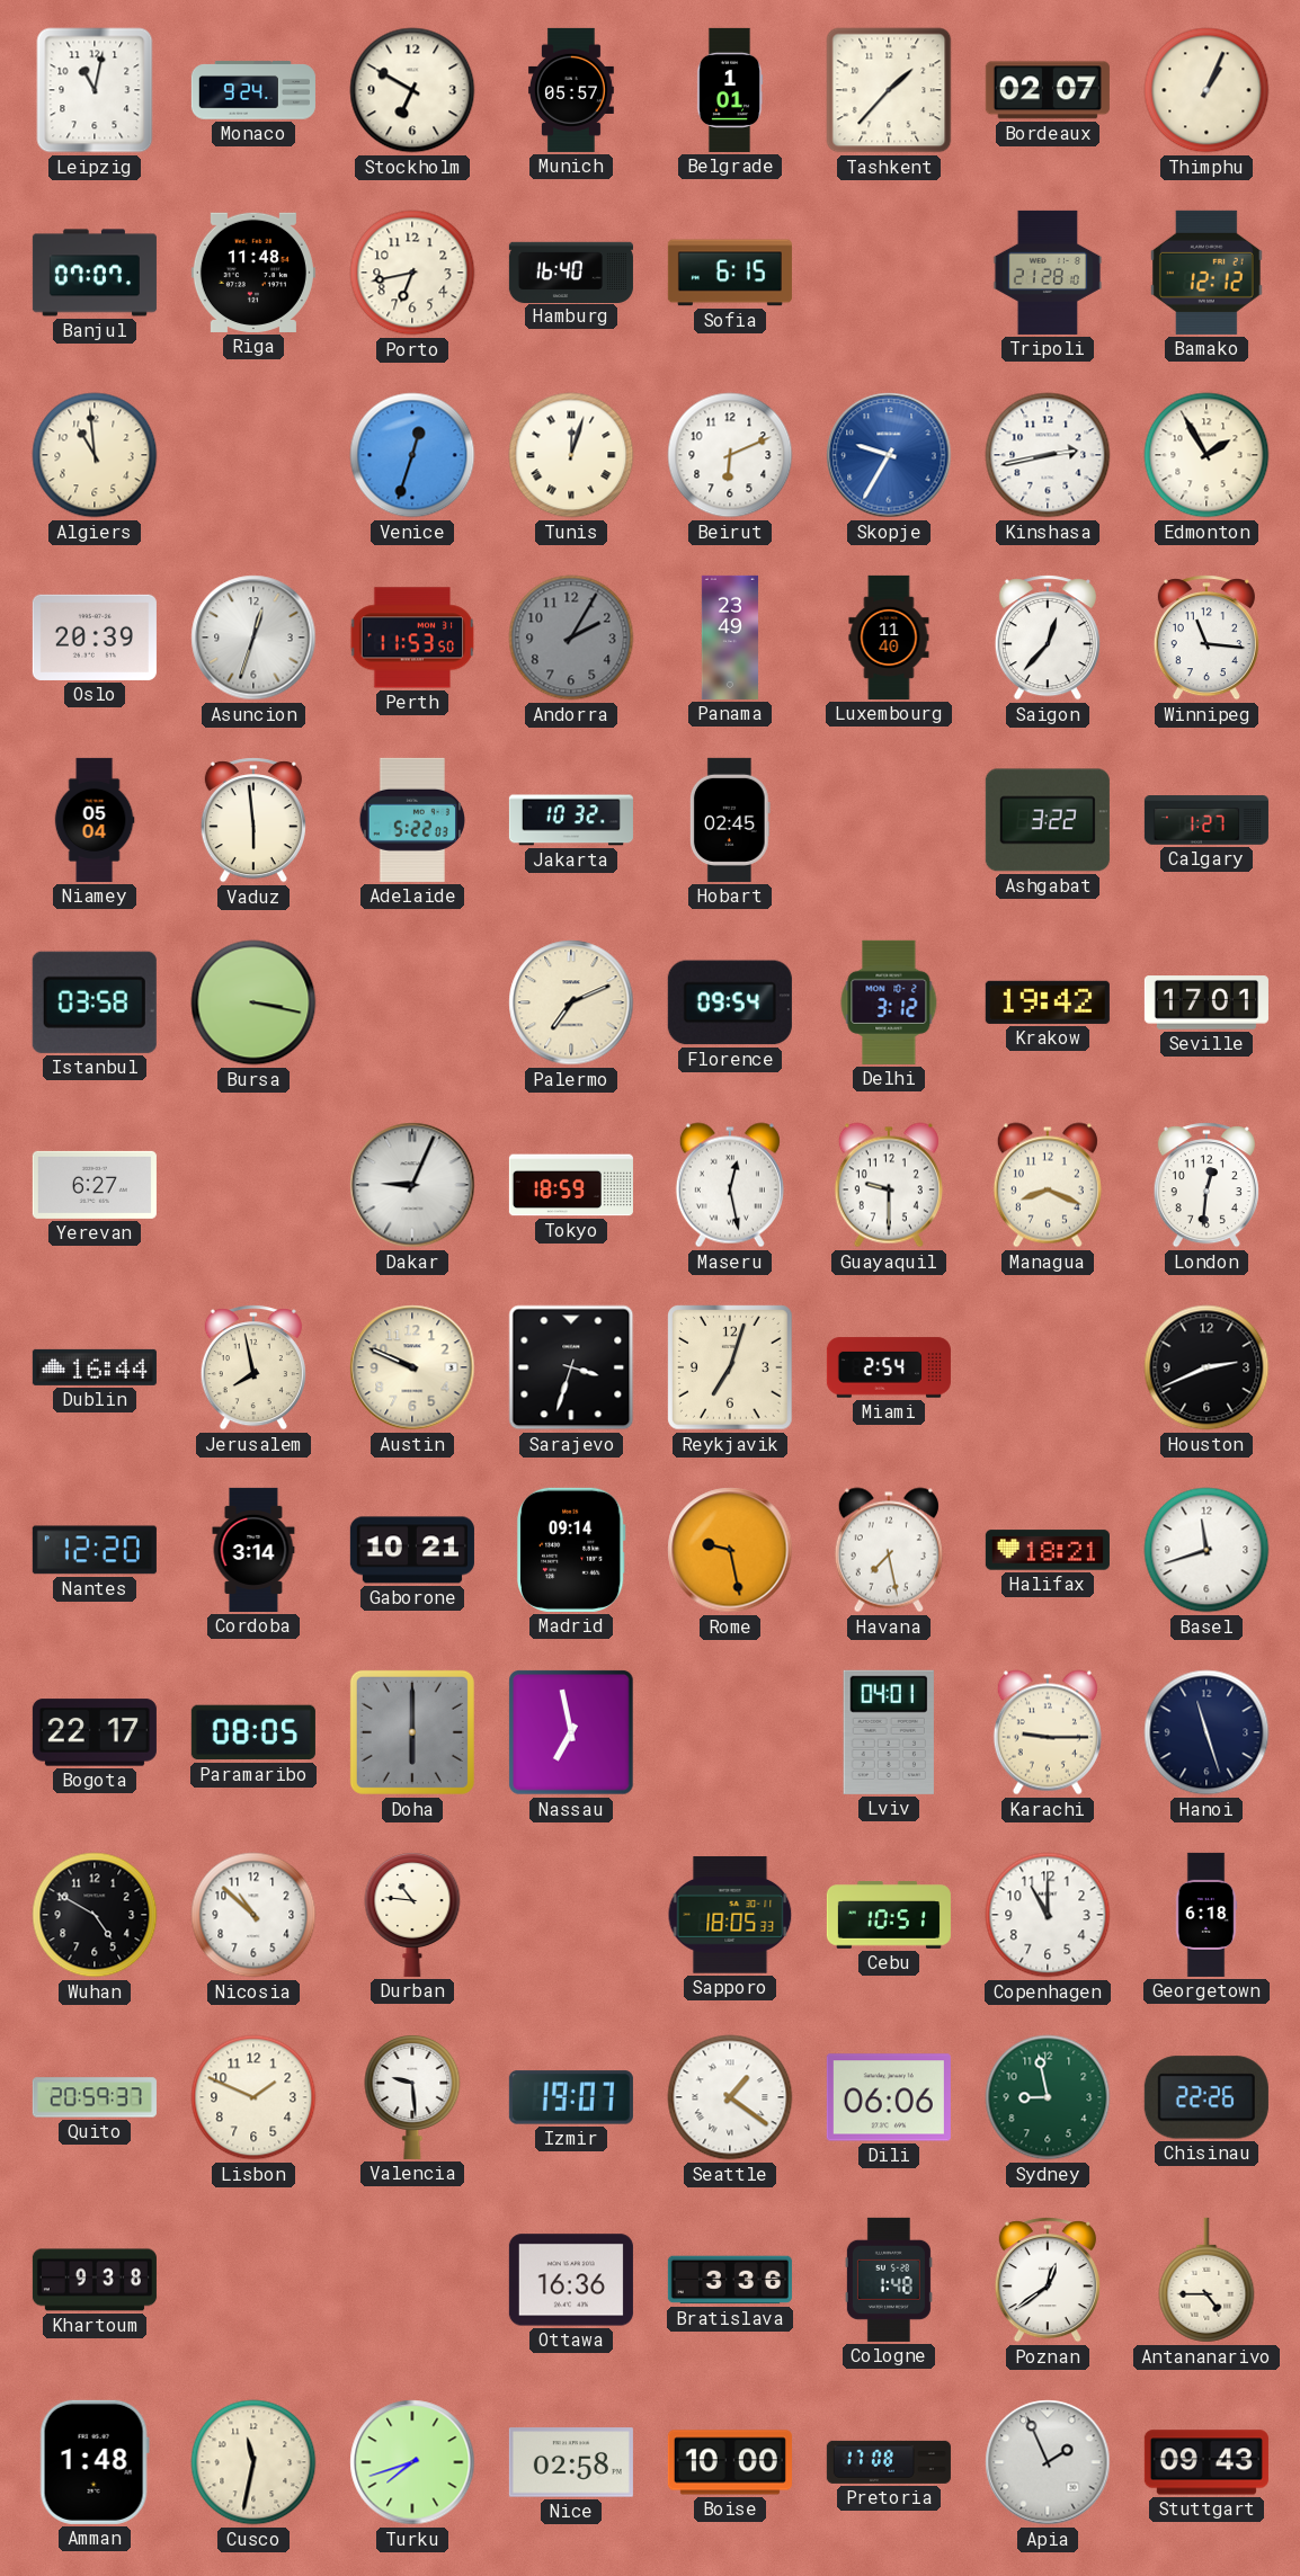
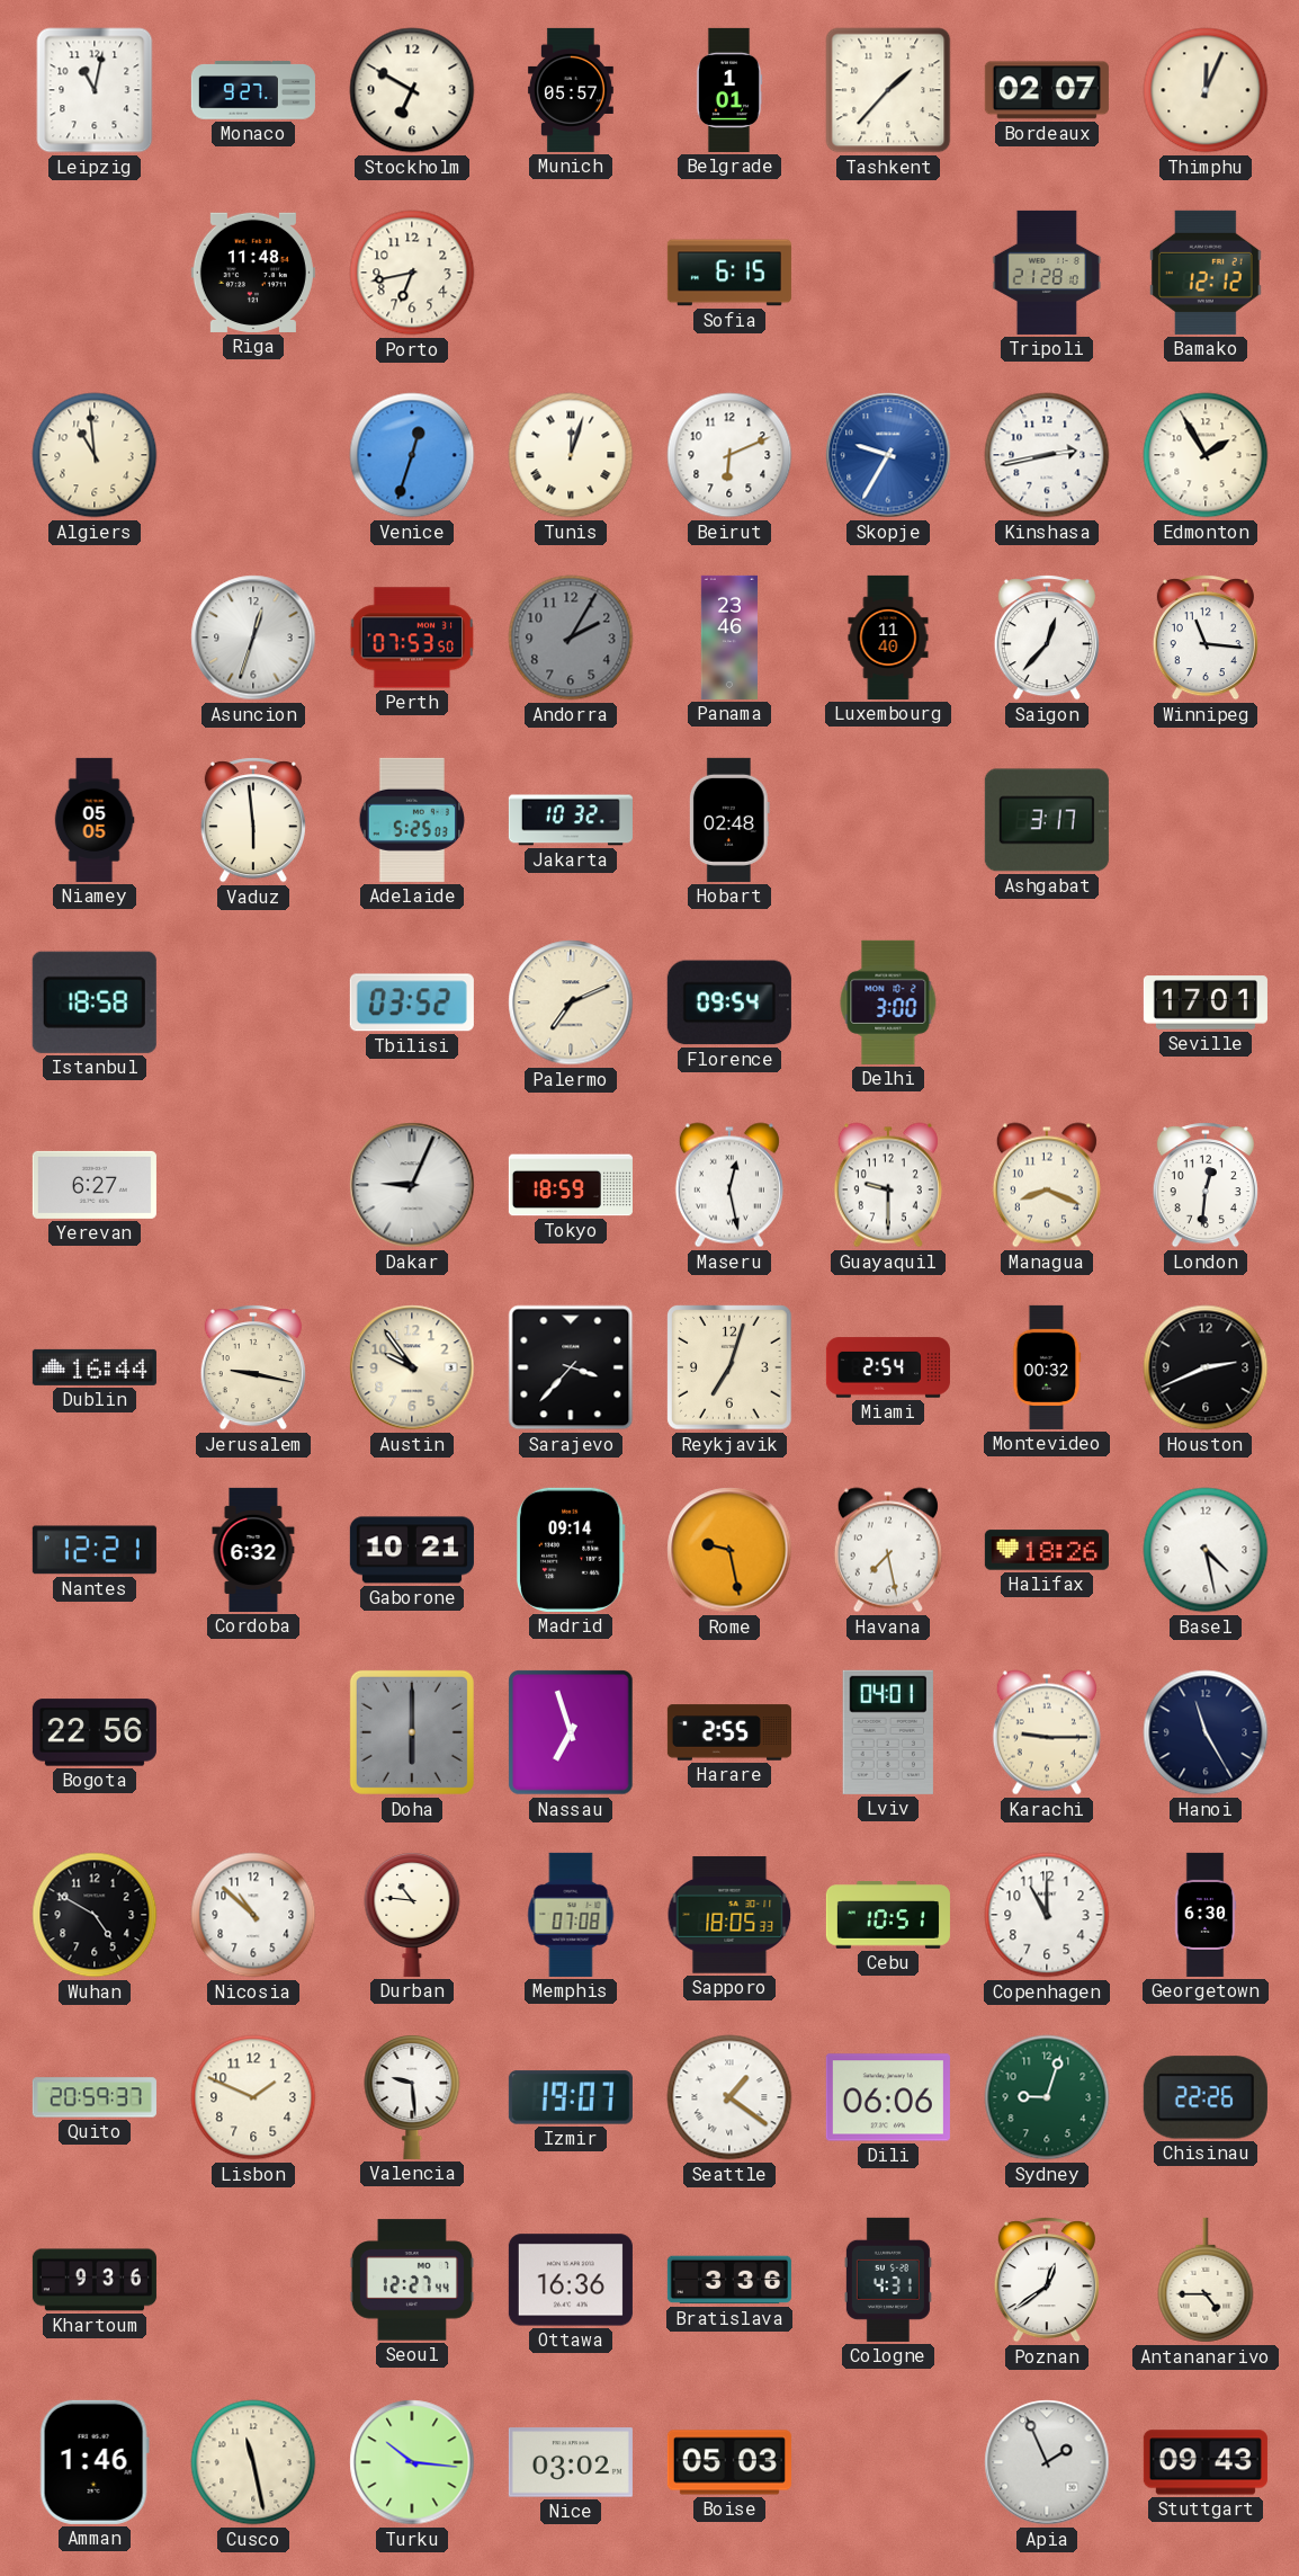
Monaco: 9:24 -> 9:27
Thimphu: 1:04 -> 12:04
Banjul: 07:07 -> none
Hamburg: 16:40 -> none
Oslo: 20:39 -> none
Perth: 11:53 -> 07:53
Panama: 23:49 -> 23:46
Niamey: 05:04 -> 05:05
Adelaide: 5:22 -> 5:25
Hobart: 02:45 -> 02:48
Ashgabat: 3:22 -> 3:17
Calgary: 1:27 -> none
Istanbul: 03:58 -> 18:58
Bursa: 3:17 -> none
Tbilisi: none -> 03:52
Delhi: 3:12 -> 3:00
Krakow: 19:42 -> none
Jerusalem: 7:58 -> 9:17
Austin: 9:49 -> 9:54
Sarajevo: 3:33 -> 3:37
Montevideo: none -> 00:32
Nantes: 12:20 -> 12:21
Cordoba: 3:14 -> 6:32
Halifax: 18:21 -> 18:26
Basel: 11:42 -> 4:28
Bogota: 22:17 -> 22:56
Paramaribo: 08:05 -> none
Nassau: 6:58 -> 6:57
Harare: none -> 2:55
Hanoi: 11:27 -> 11:25
Memphis: none -> 07:08
Georgetown: 6:18 -> 6:30
Sydney: 8:58 -> 9:03
Khartoum: 9:38 -> 9:36
Seoul: none -> 12:27
Cologne: 1:48 -> 4:31
Amman: 1:48 -> 1:46
Cusco: 11:32 -> 11:28
Turku: 7:42 -> 10:16
Nice: 02:58 -> 03:02
Boise: 10:00 -> 05:03
Pretoria: 17:08 -> none
